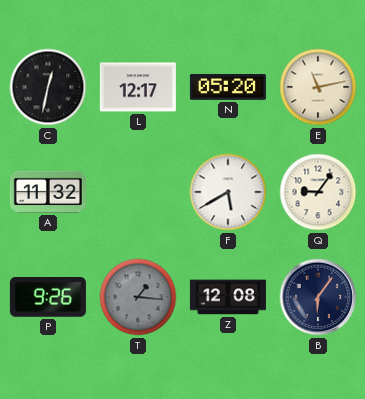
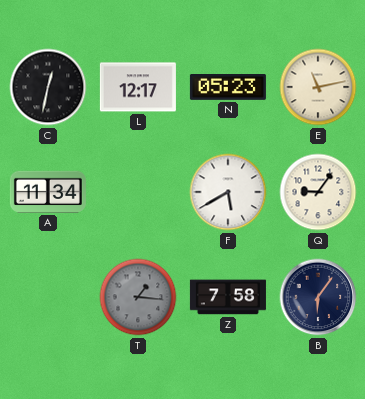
N: 05:20 -> 05:23
A: 11:32 -> 11:34
P: 9:26 -> none
Z: 12:08 -> 7:58
